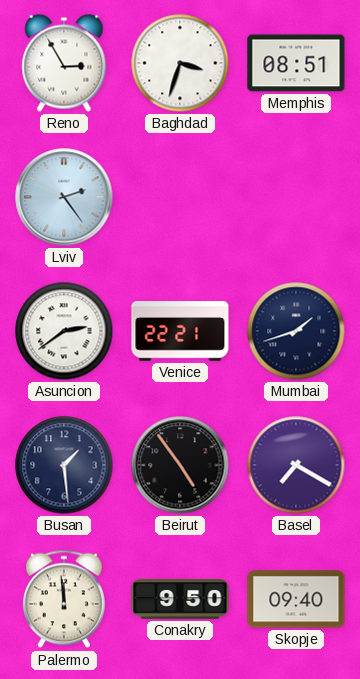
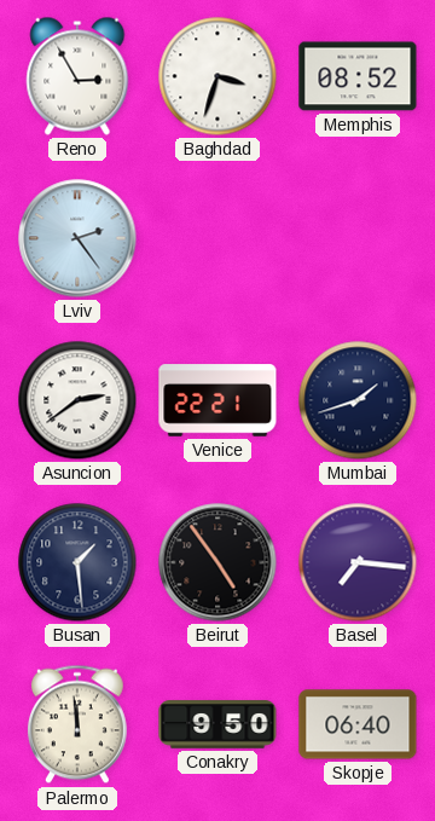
Memphis: 08:51 -> 08:52
Basel: 7:20 -> 7:16
Skopje: 09:40 -> 06:40
